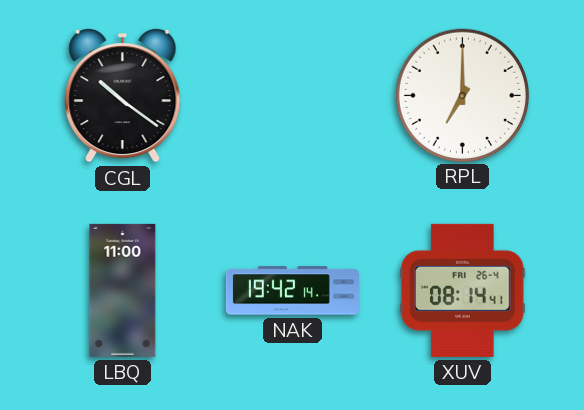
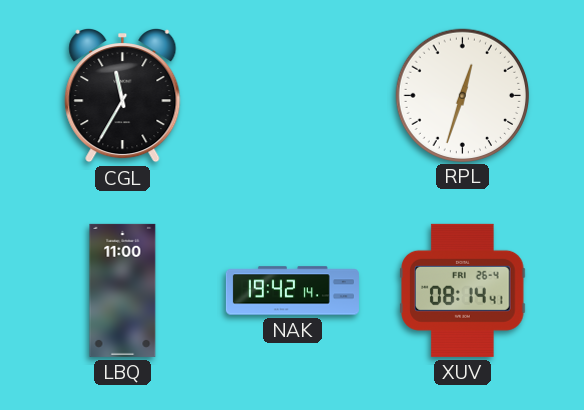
CGL: 10:21 -> 11:35
RPL: 7:00 -> 12:33
